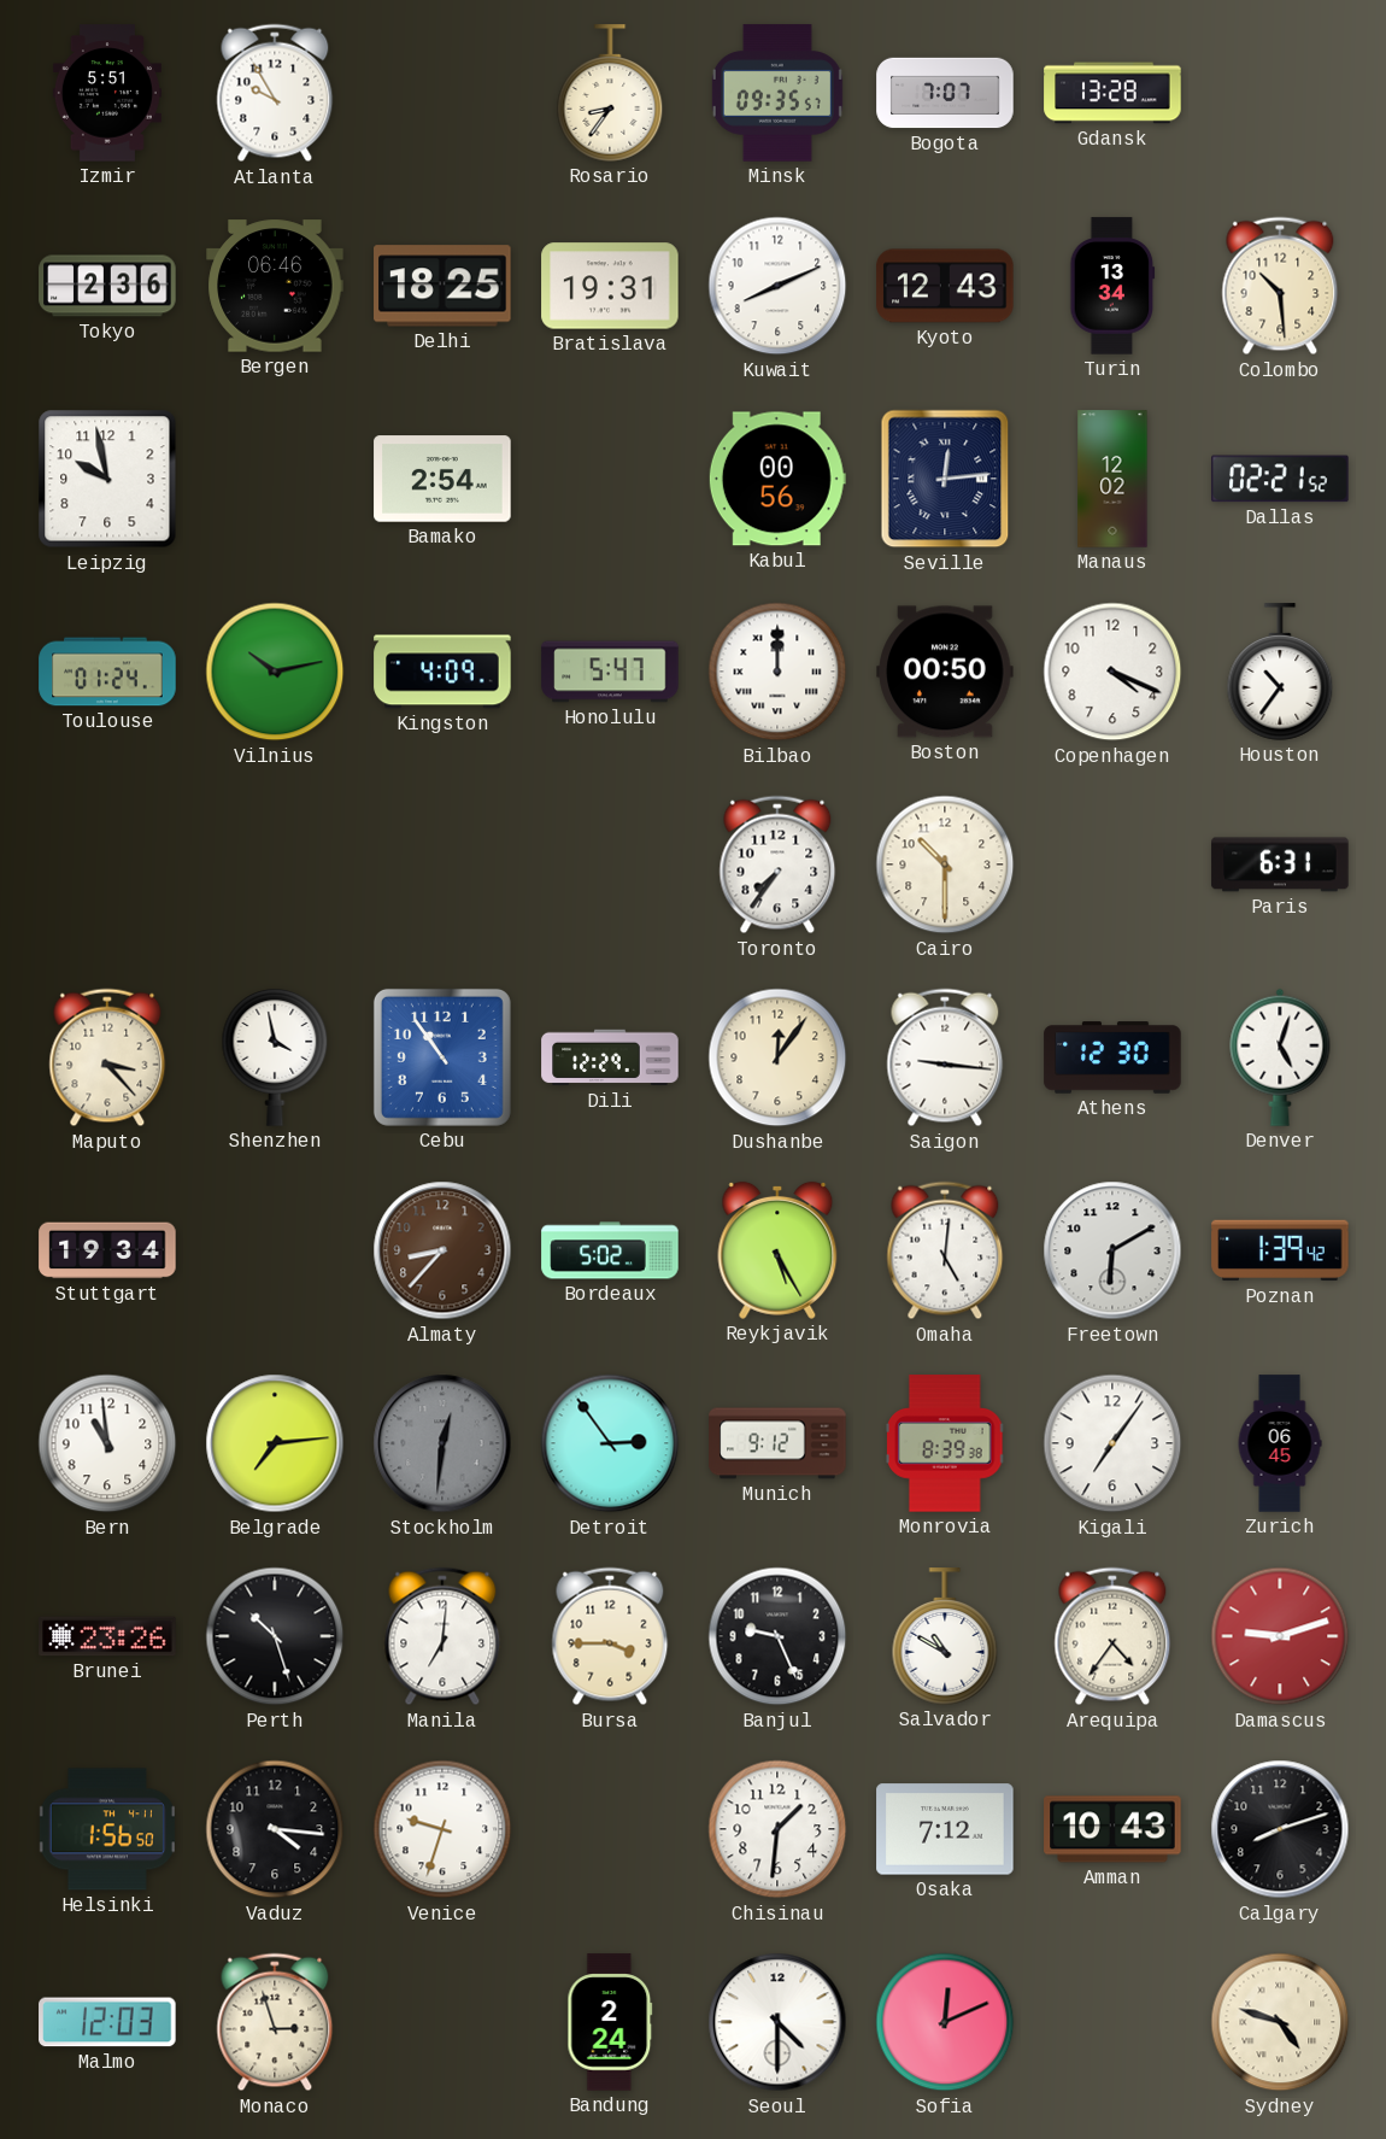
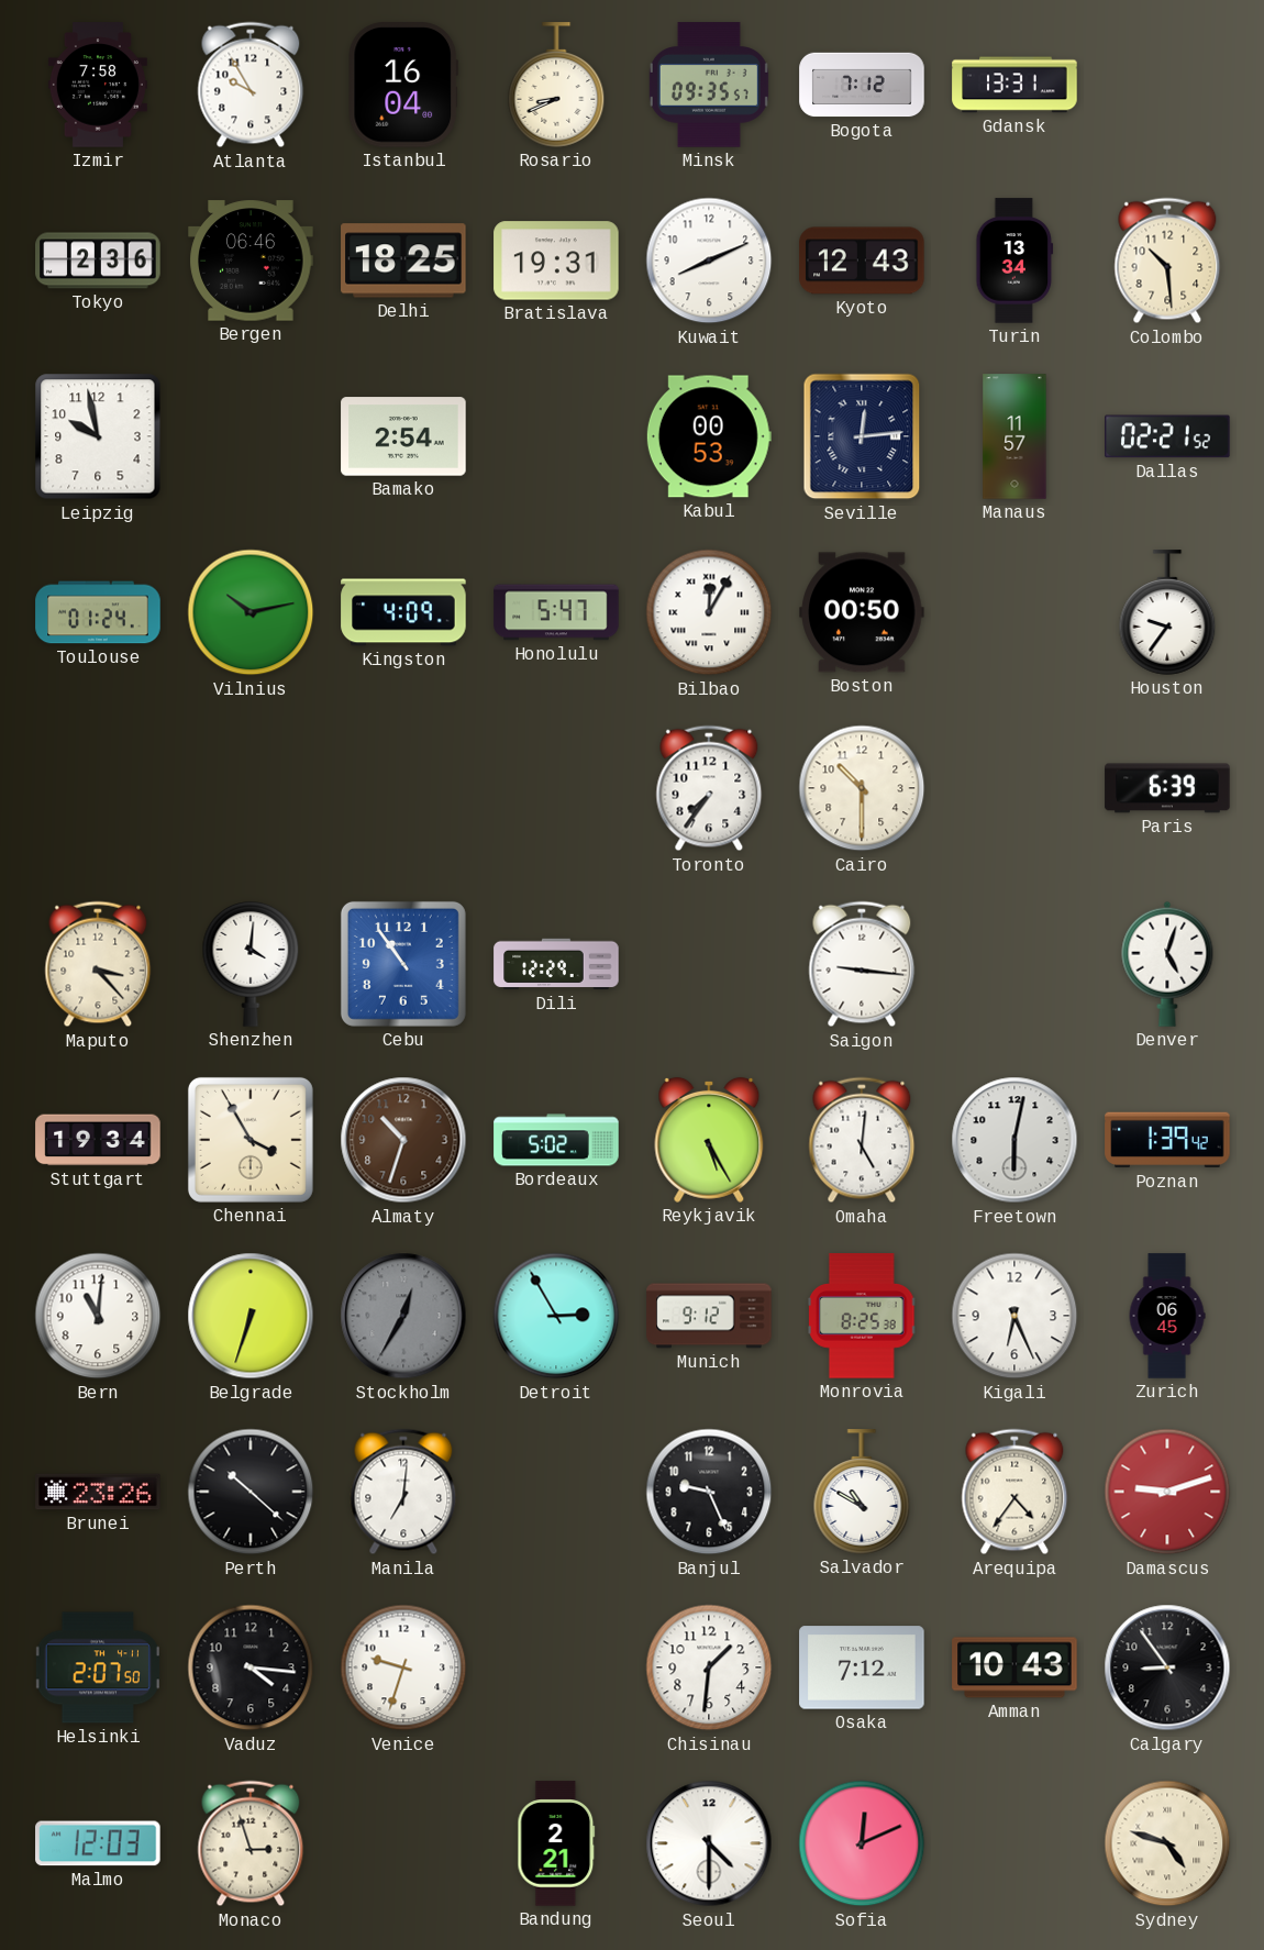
Izmir: 5:51 -> 7:58
Istanbul: none -> 16:04
Rosario: 8:36 -> 8:41
Bogota: 7:07 -> 7:12
Gdansk: 13:28 -> 13:31
Kabul: 00:56 -> 00:53
Manaus: 12:02 -> 11:57
Bilbao: 12:00 -> 12:05
Copenhagen: 4:19 -> none
Houston: 10:36 -> 9:36
Paris: 6:31 -> 6:39
Shenzhen: 3:58 -> 4:01
Dushanbe: 12:06 -> none
Athens: 12:30 -> none
Chennai: none -> 3:55
Almaty: 8:37 -> 10:33
Freetown: 6:10 -> 6:02
Bern: 10:59 -> 11:01
Belgrade: 7:14 -> 6:33
Stockholm: 12:31 -> 12:35
Detroit: 2:54 -> 2:55
Monrovia: 8:39 -> 8:25
Kigali: 7:06 -> 6:26
Perth: 10:27 -> 10:22
Bursa: 3:45 -> none
Helsinki: 1:56 -> 2:07
Calgary: 8:12 -> 8:54
Bandung: 2:24 -> 2:21
